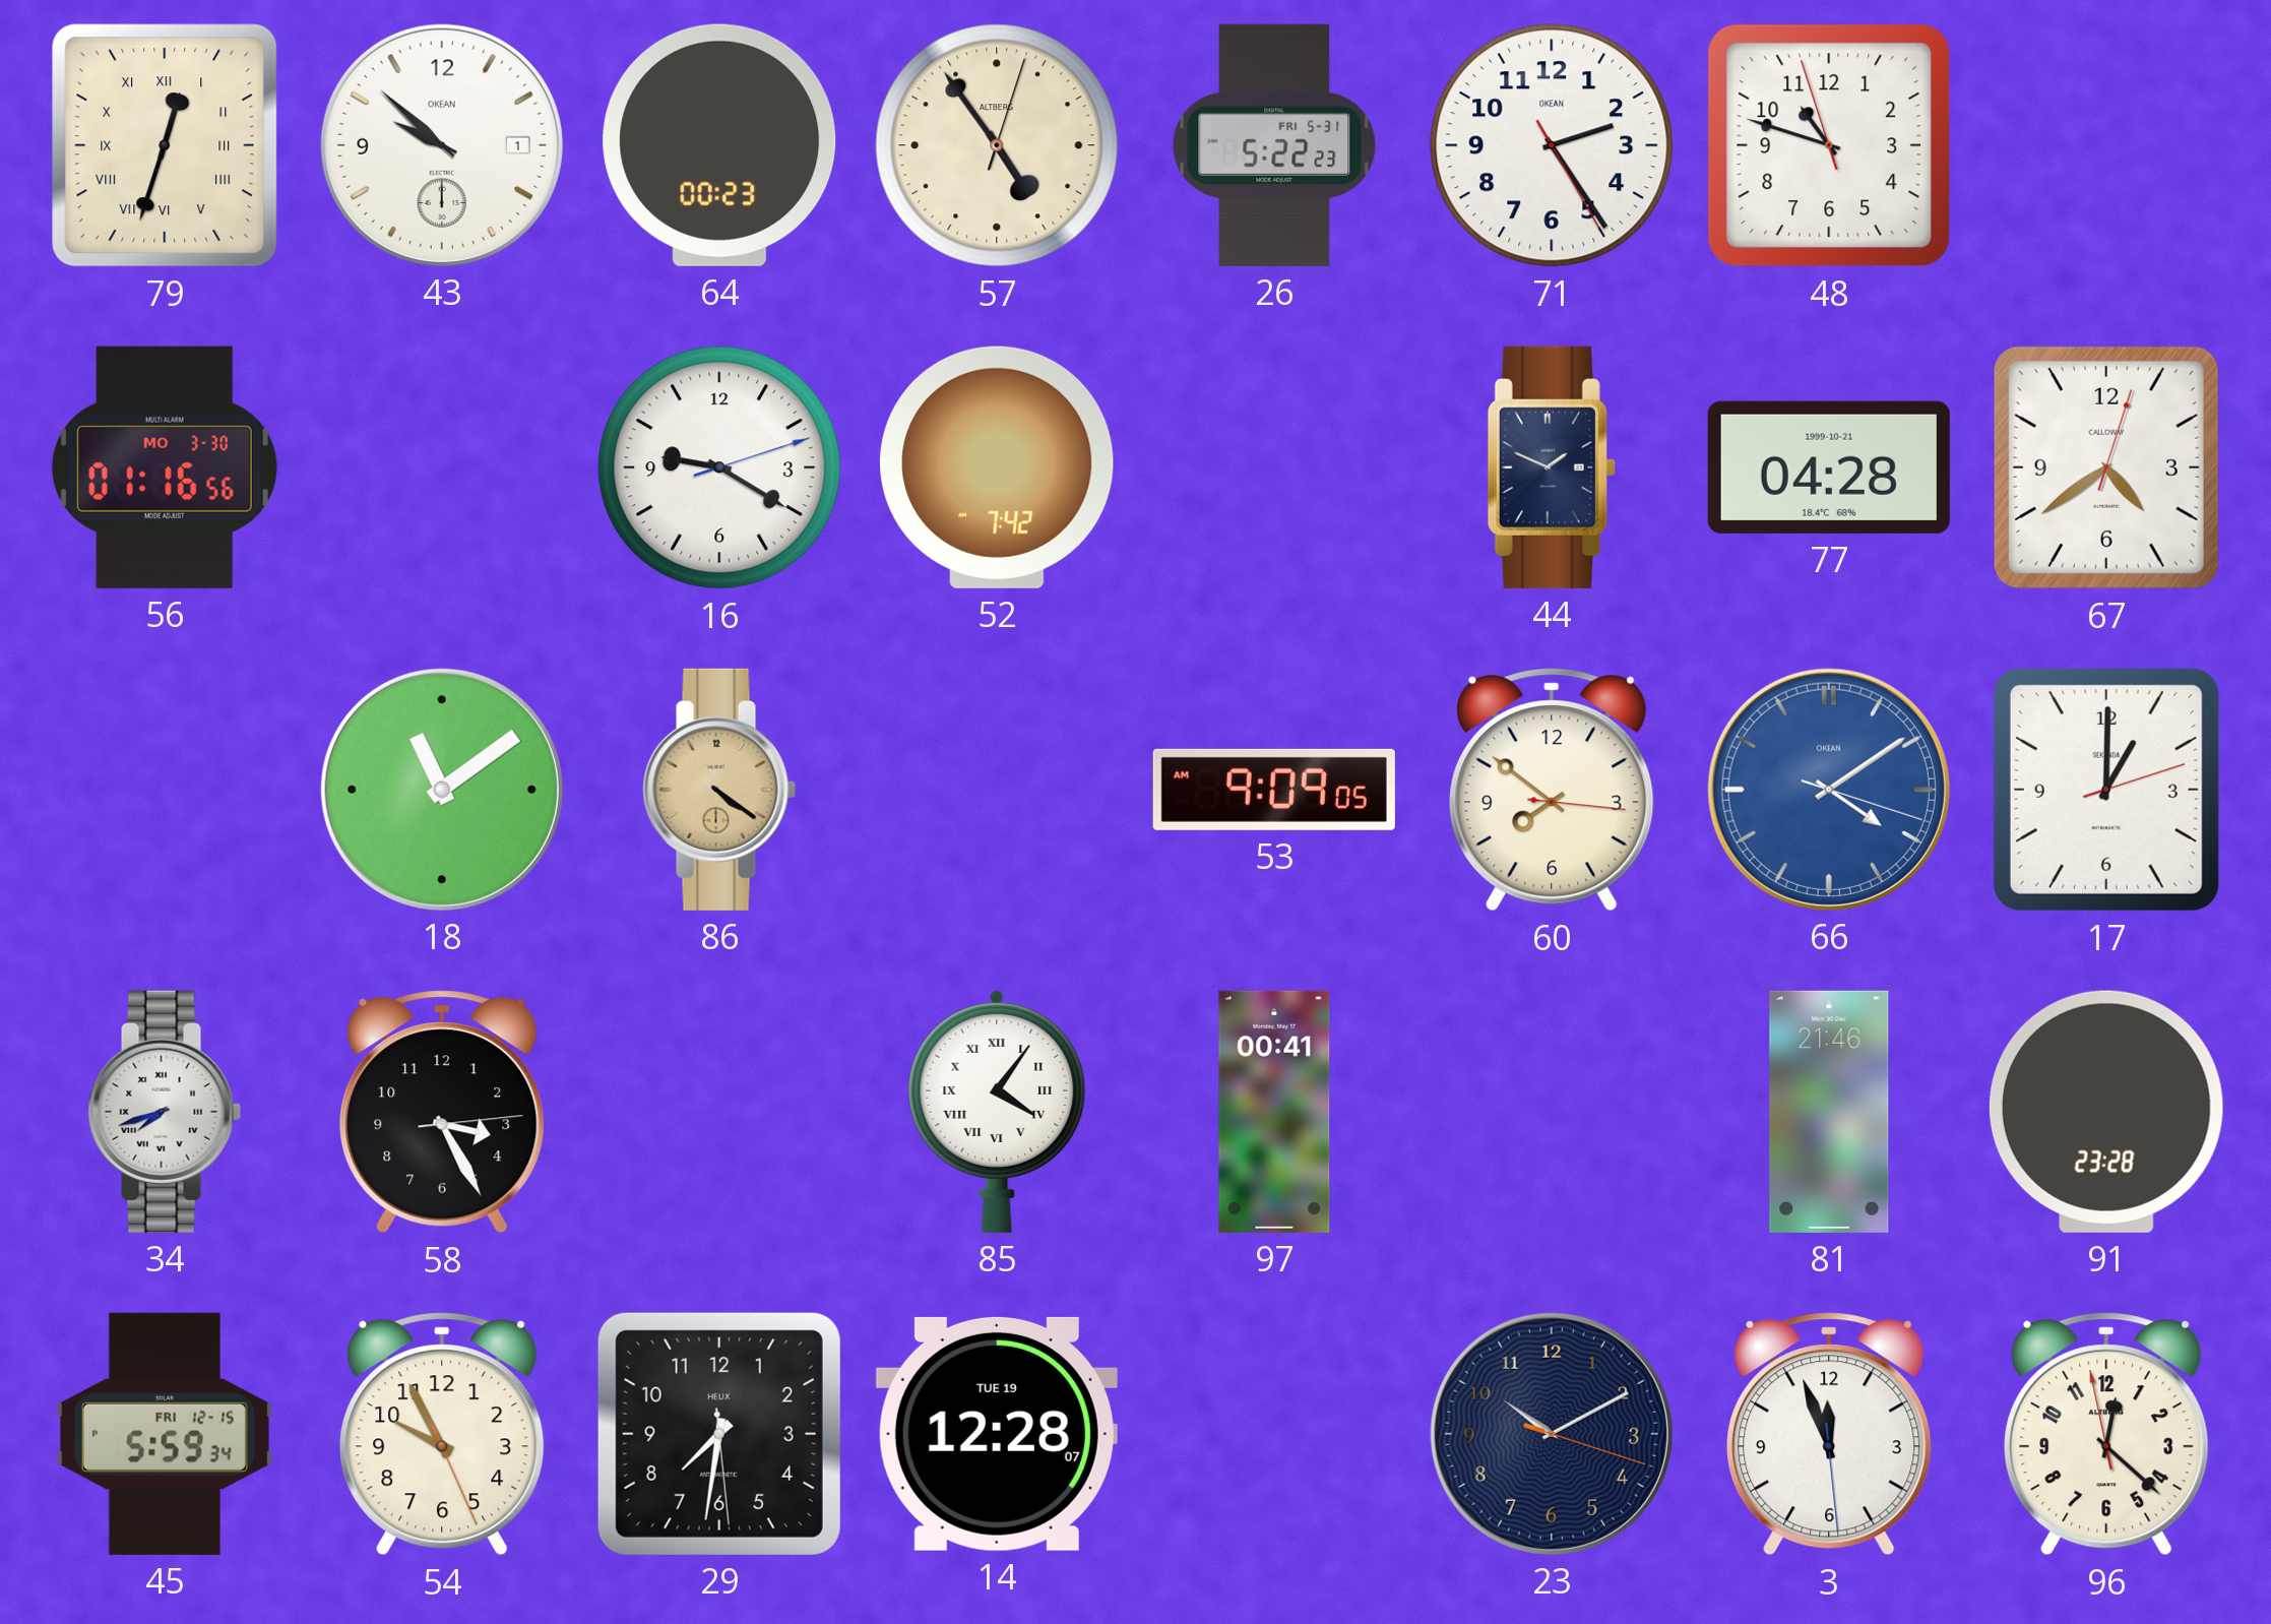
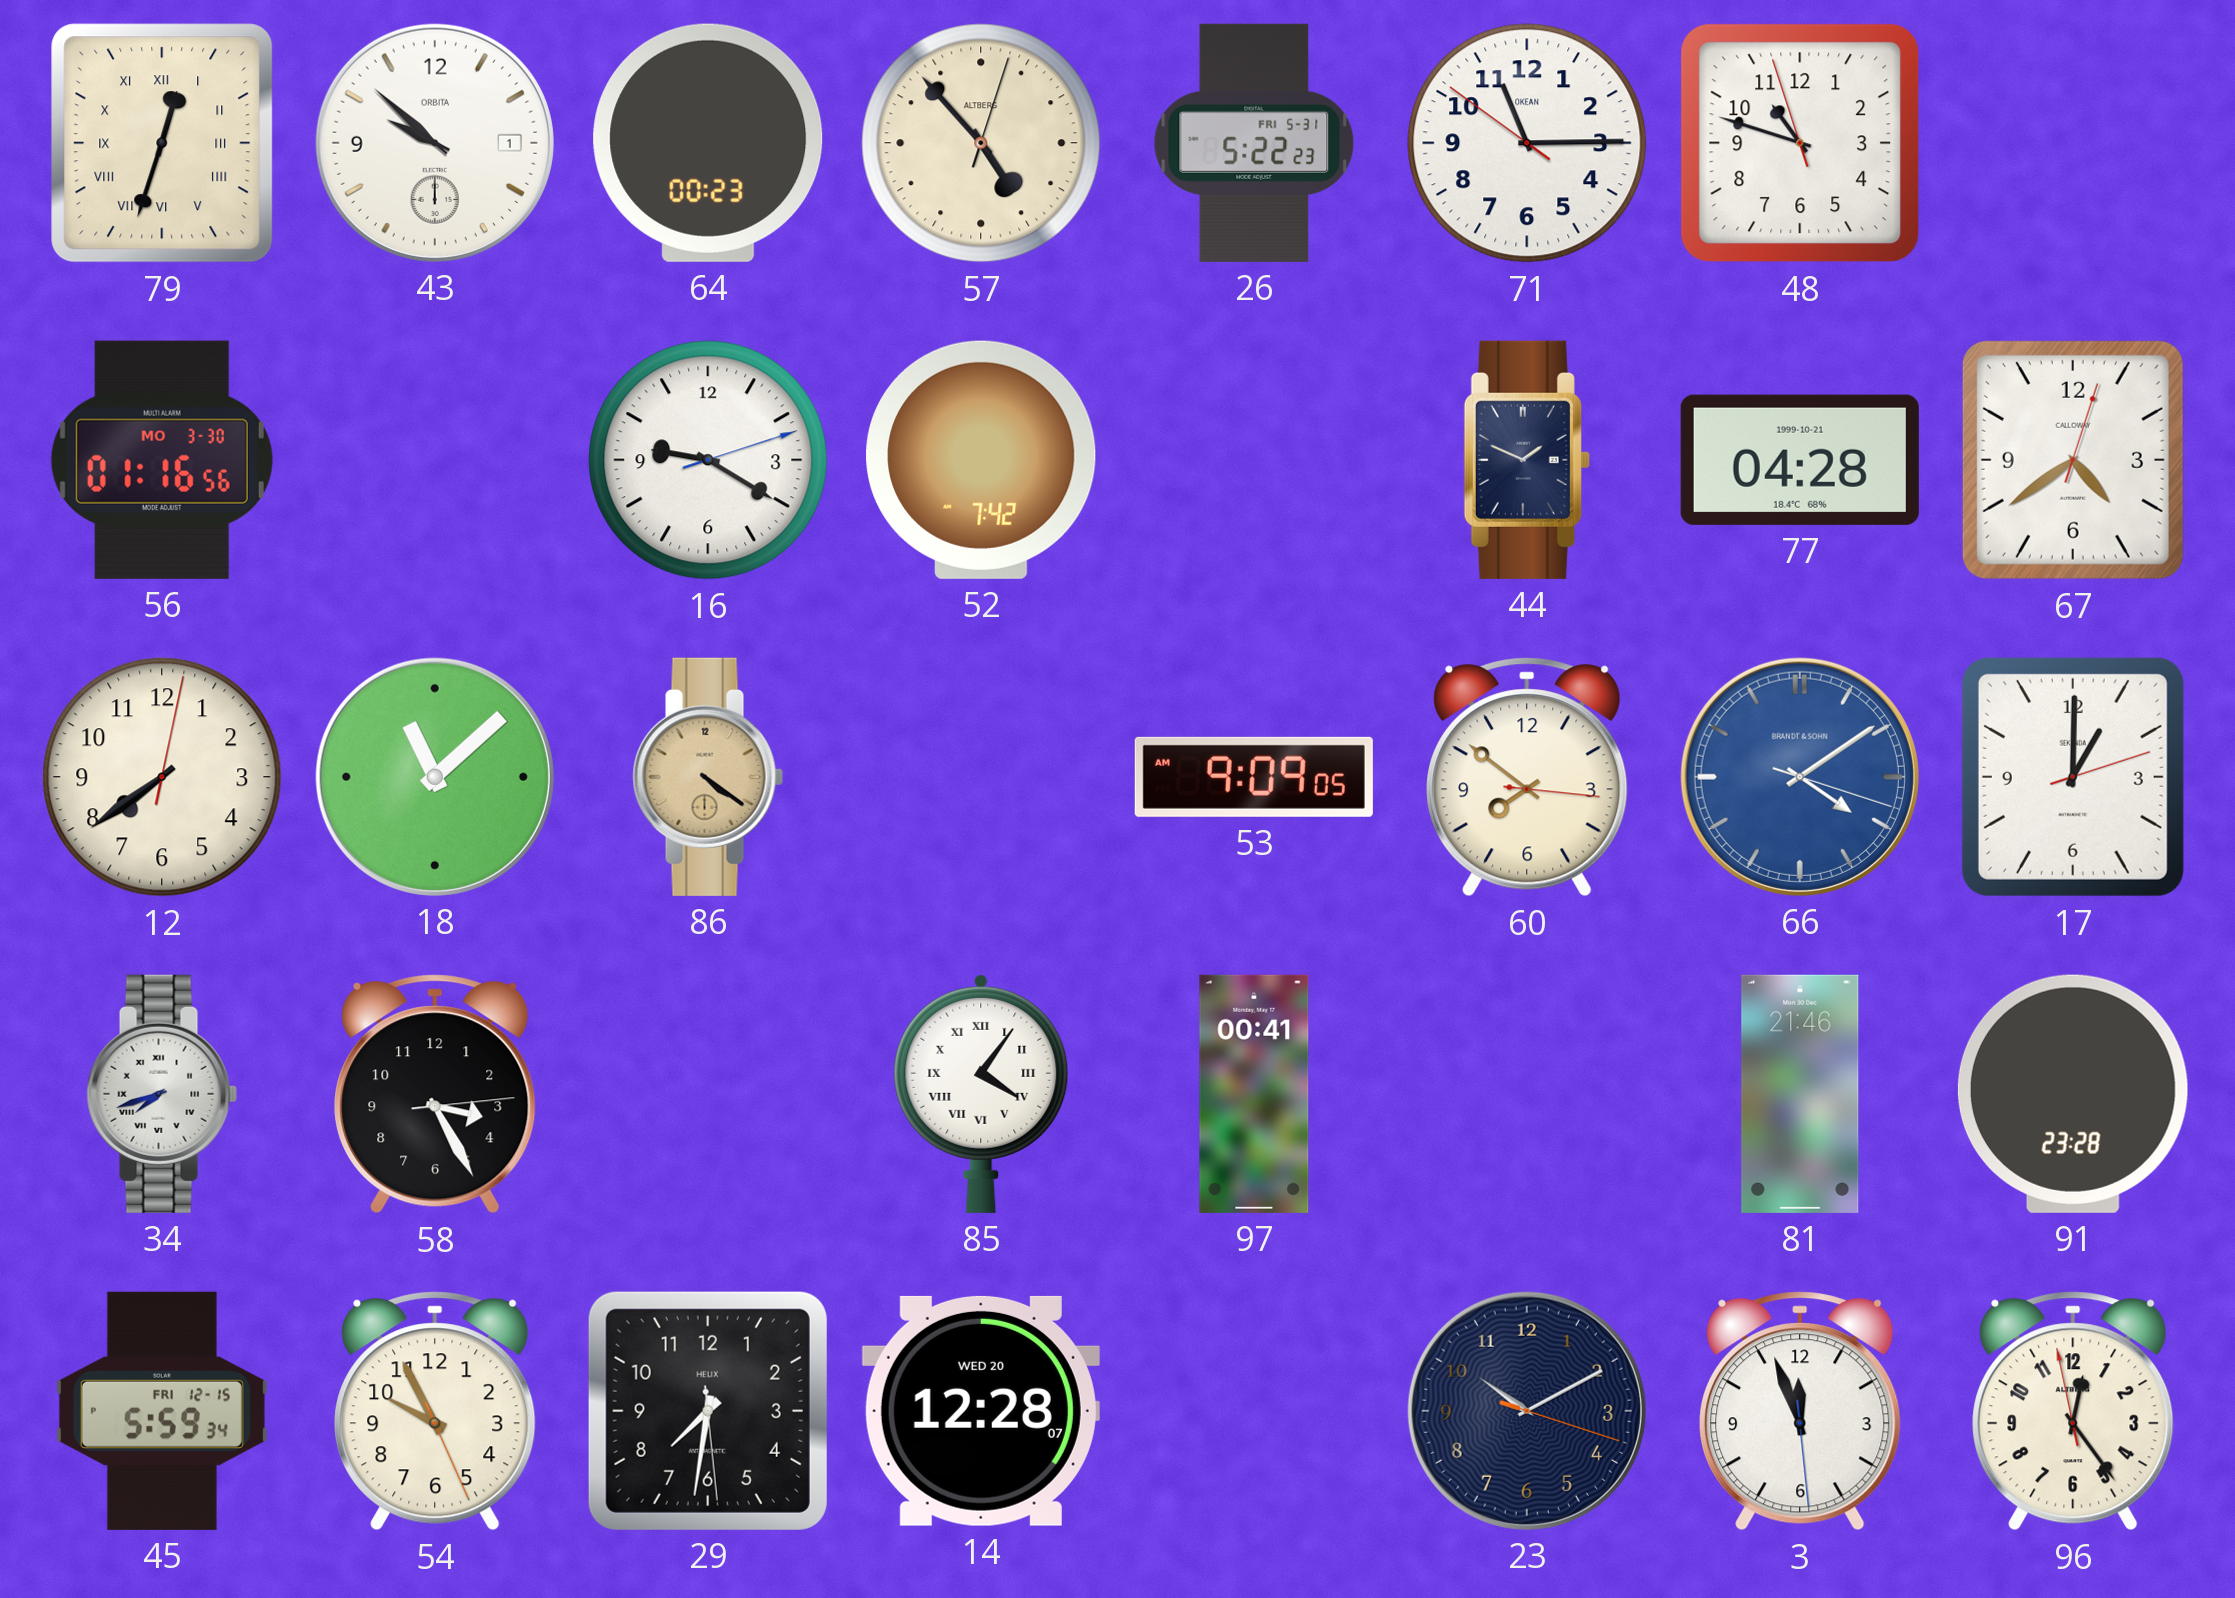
43 brand: OKEAN -> ORBITA
57: 4:54 -> 4:53
71: 2:24 -> 11:14
12: none -> 7:39
18: 11:09 -> 11:08
66 brand: OKEAN -> BRANDT & SOHN
14 date: TUE 19 -> WED 20
96: 12:21 -> 12:23
